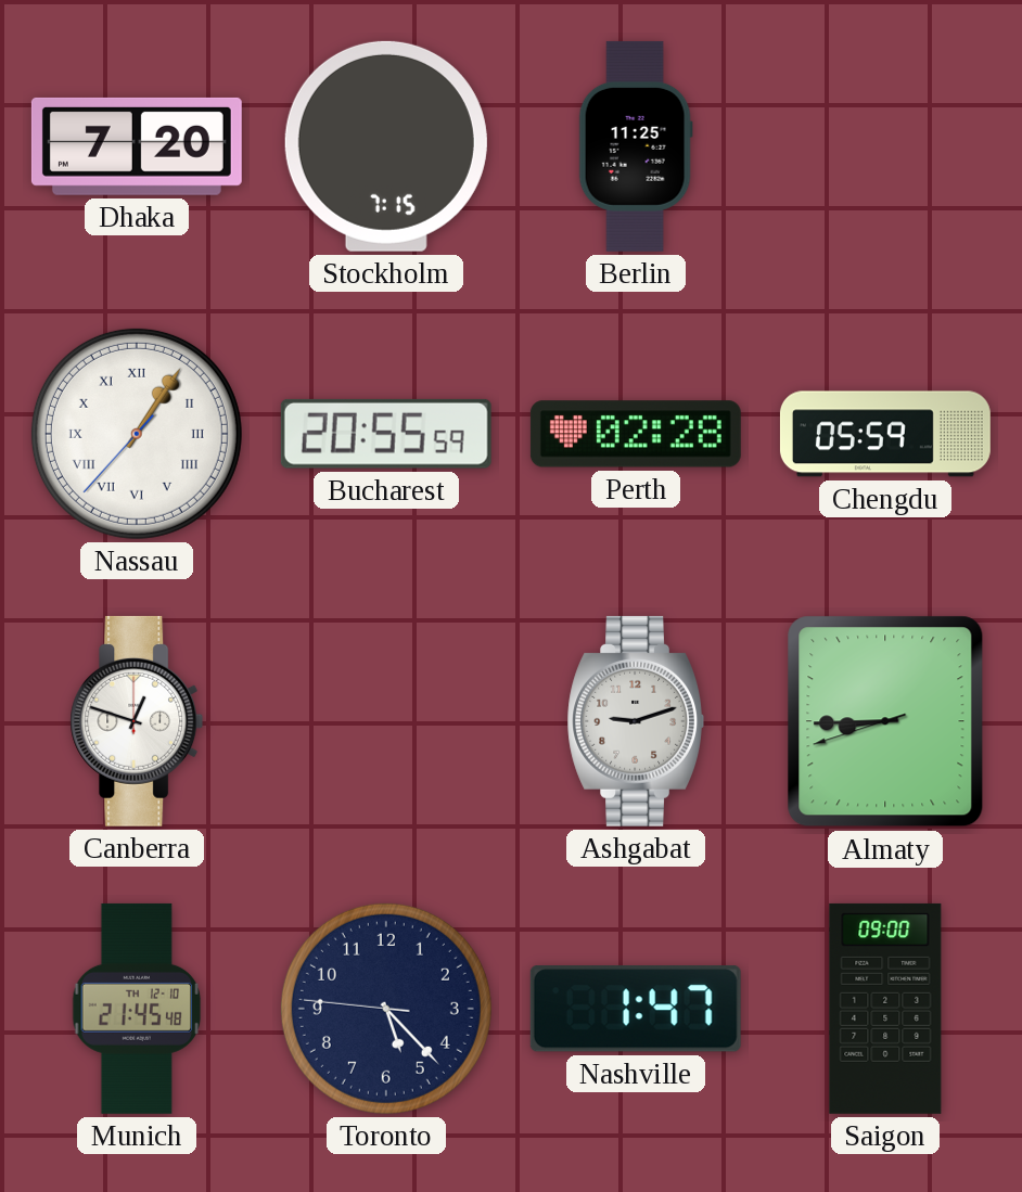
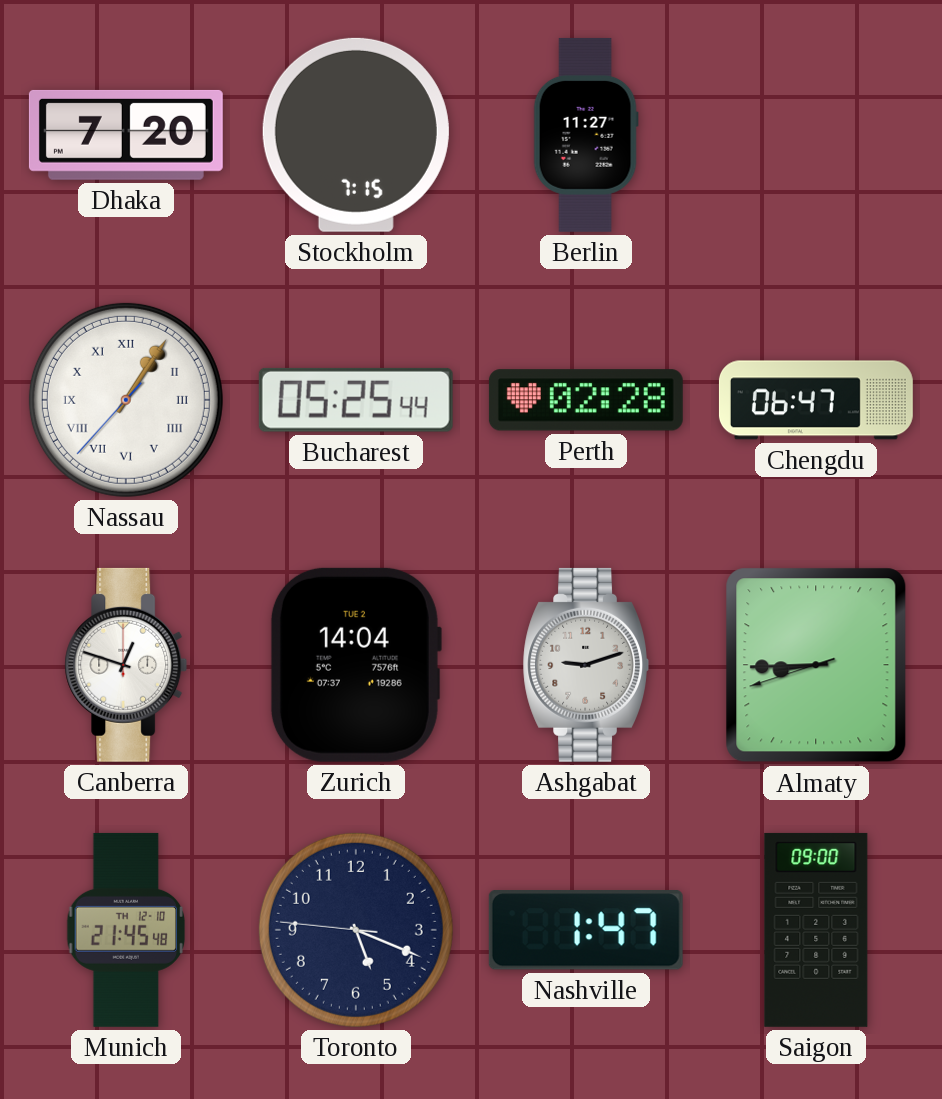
Berlin: 11:25 -> 11:27
Bucharest: 20:55 -> 05:25
Chengdu: 05:59 -> 06:47
Zurich: none -> 14:04
Toronto: 5:22 -> 5:18
